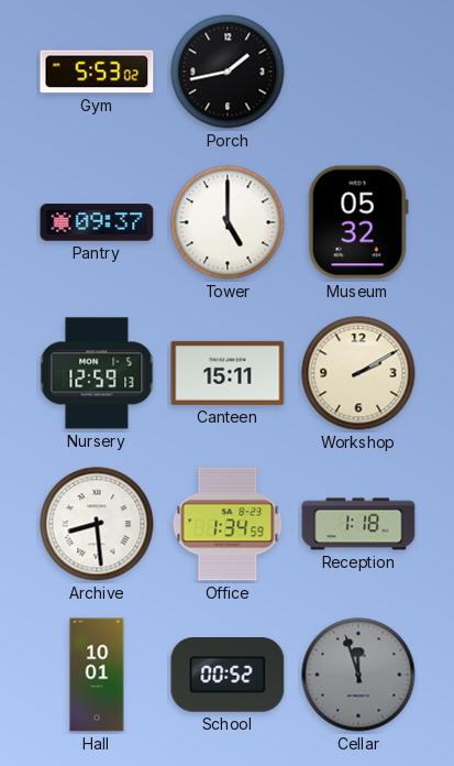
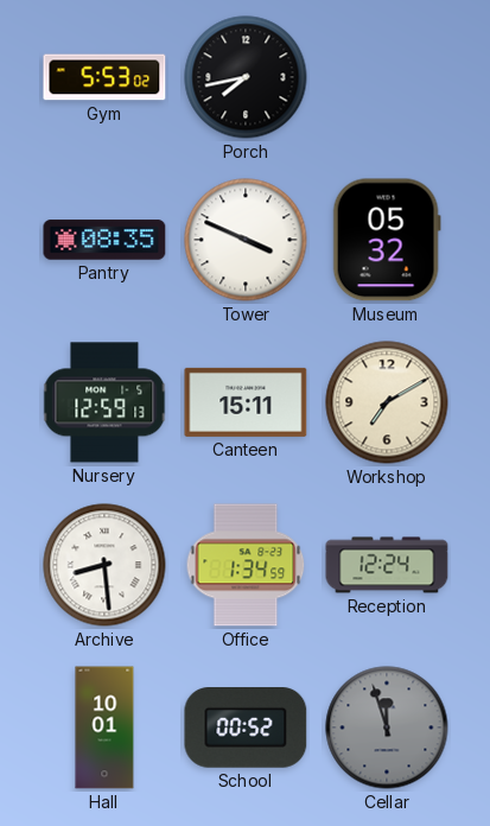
Porch: 1:43 -> 7:43
Pantry: 09:37 -> 08:35
Tower: 5:00 -> 3:49
Workshop: 2:10 -> 7:10
Reception: 1:18 -> 12:24
